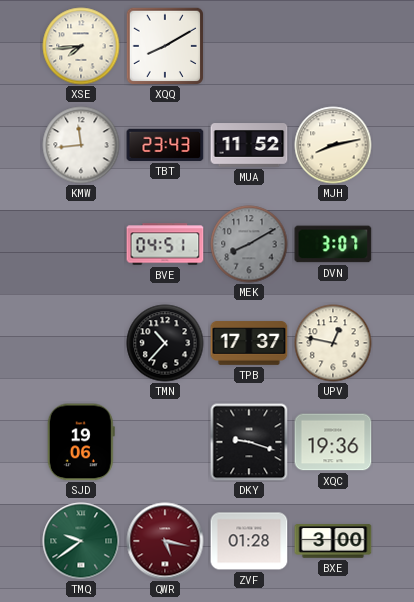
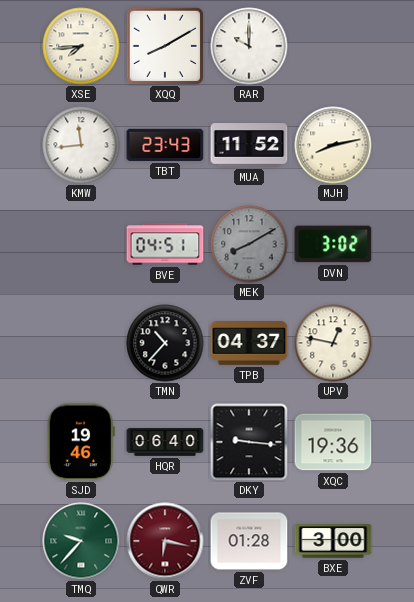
RAR: none -> 10:00
DVN: 3:07 -> 3:02
TPB: 17:37 -> 04:37
SJD: 19:06 -> 19:46
HQR: none -> 06:40
DKY: 9:18 -> 9:16
TMQ: 9:39 -> 9:37
QWR: 5:17 -> 6:17
